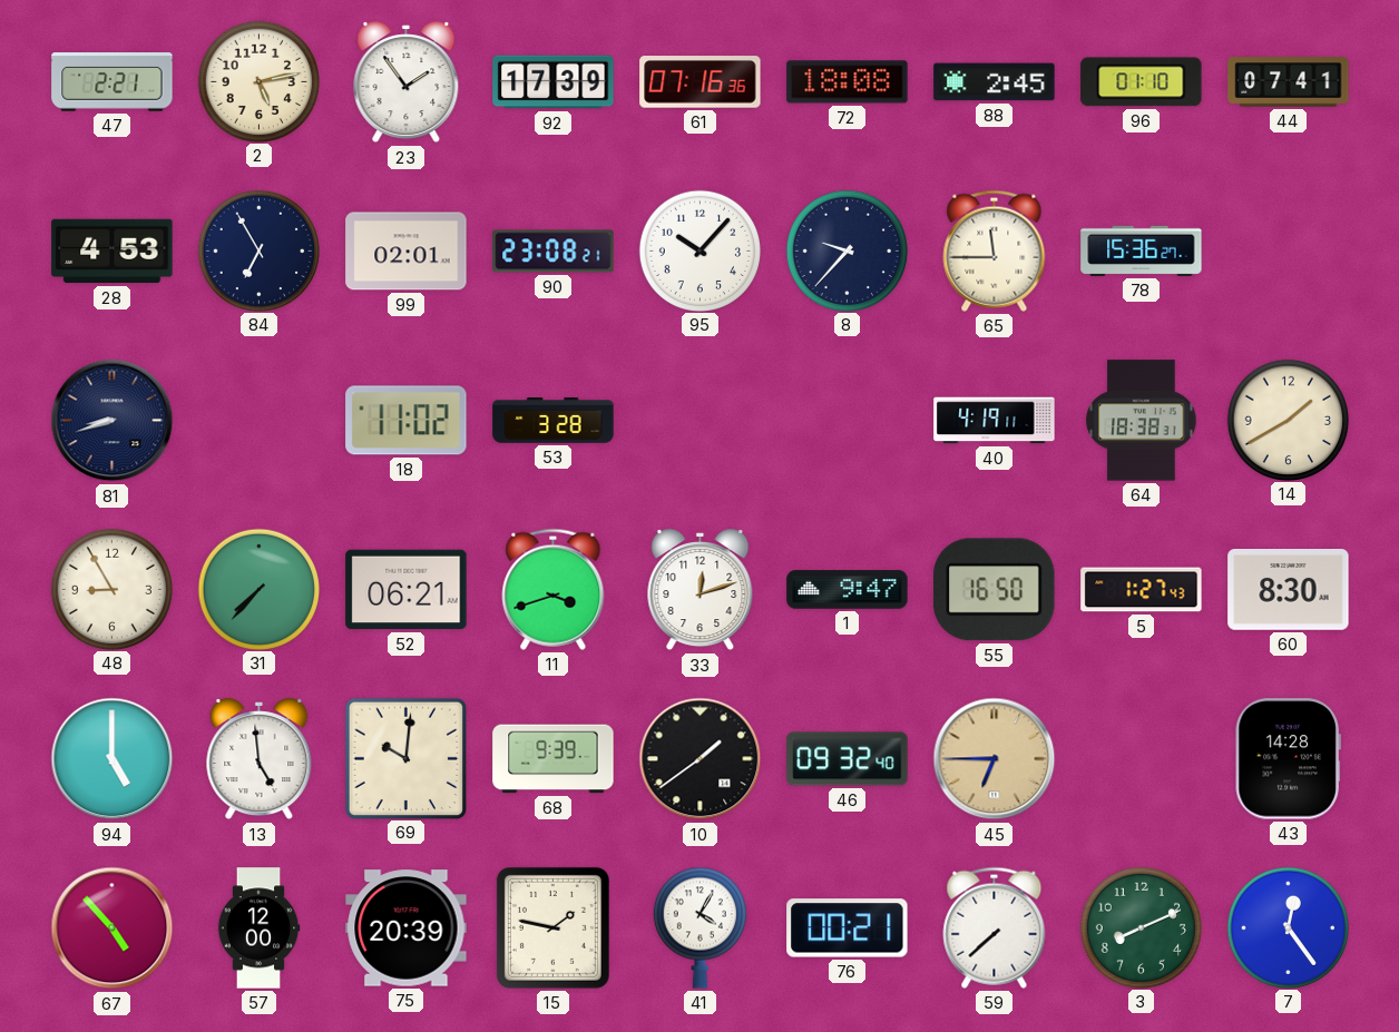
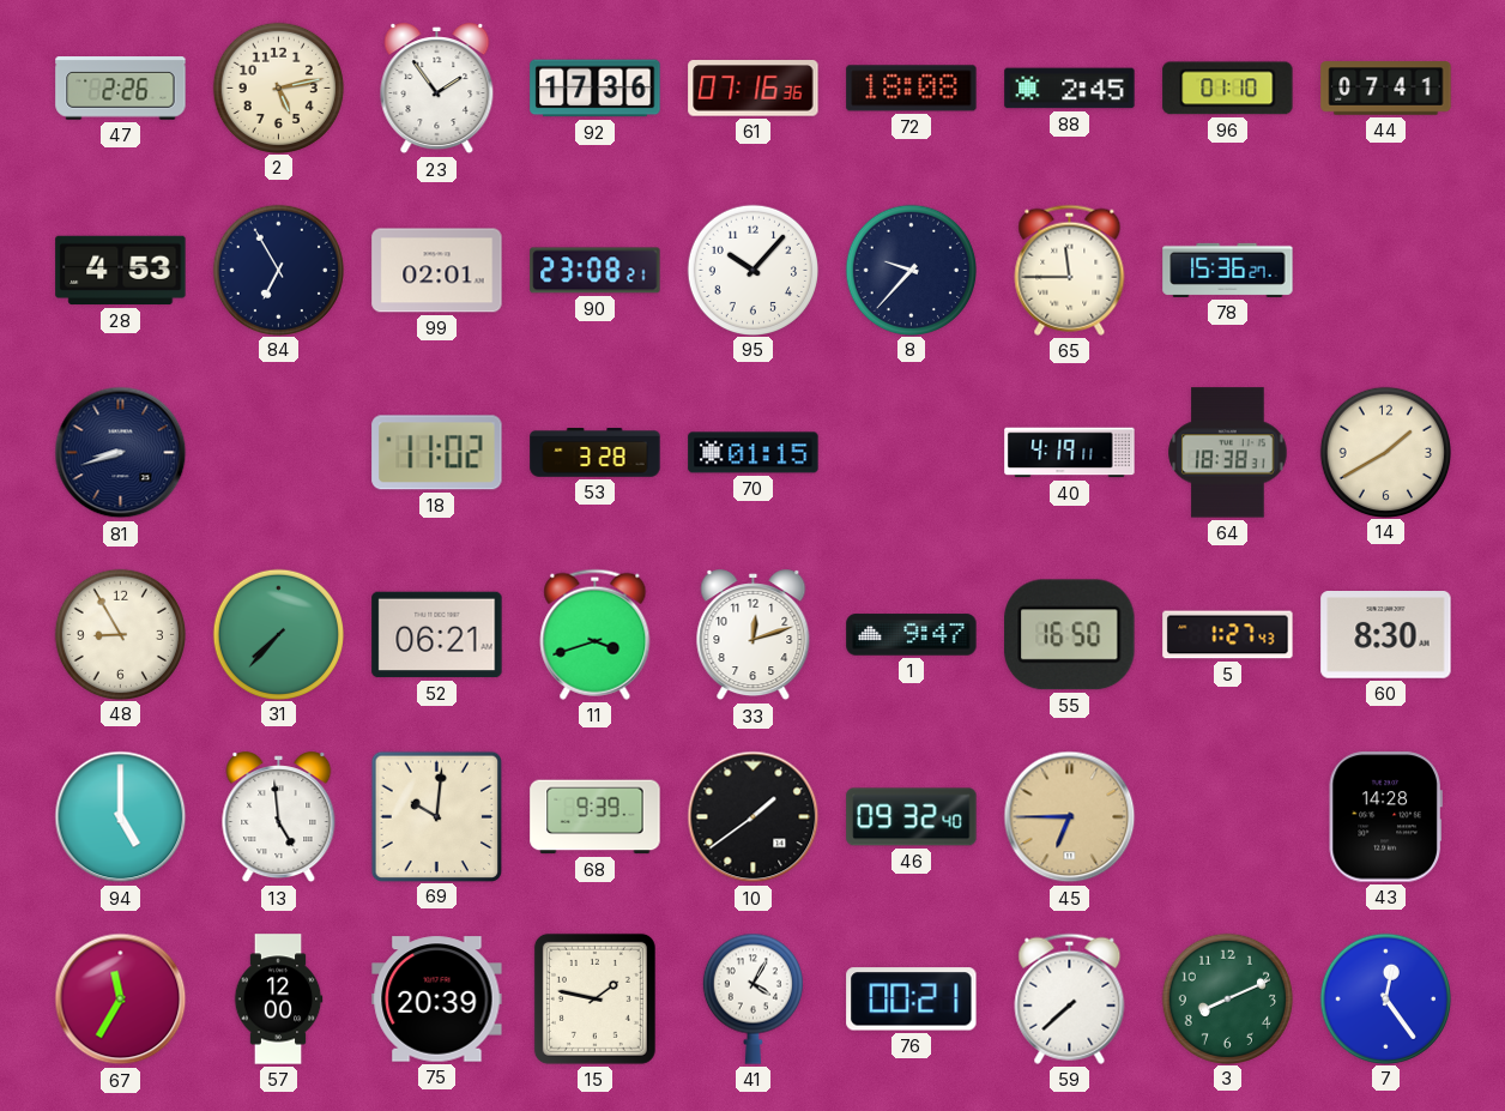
47: 2:21 -> 2:26
92: 17:39 -> 17:36
70: none -> 01:15
67: 4:53 -> 11:35
